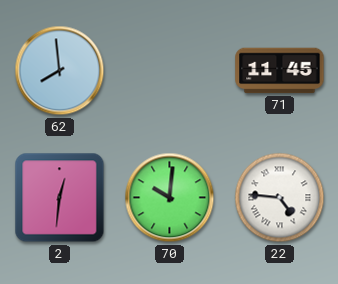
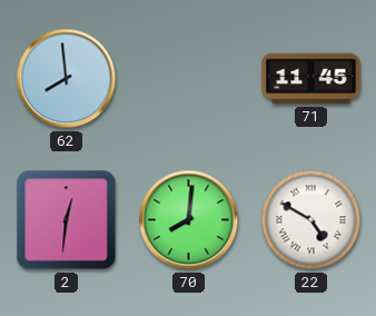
70: 10:01 -> 8:01
22: 4:46 -> 4:50
